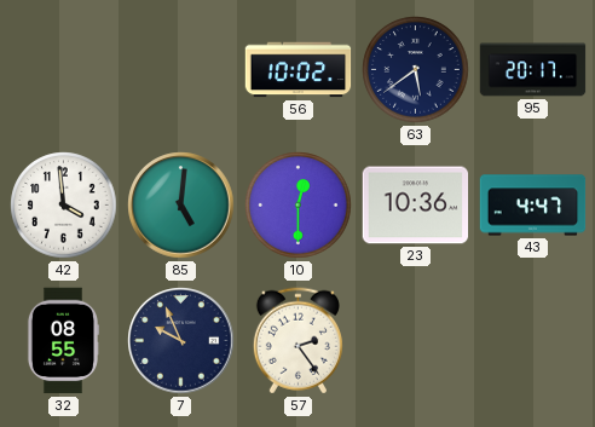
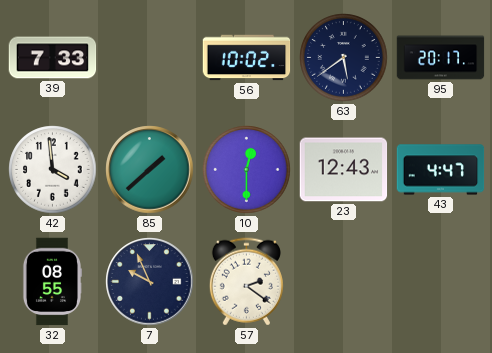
39: none -> 7:33
85: 5:01 -> 1:38
23: 10:36 -> 12:43
57: 2:24 -> 2:21
